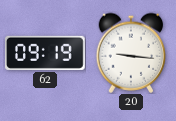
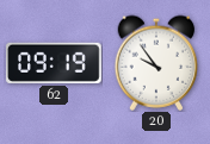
20: 9:16 -> 9:54
